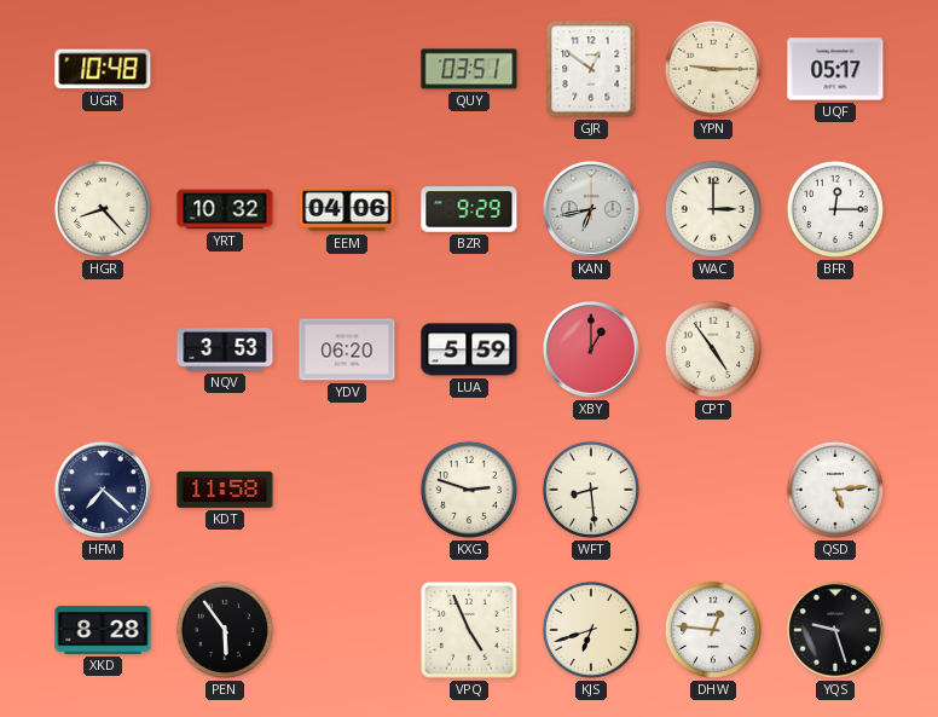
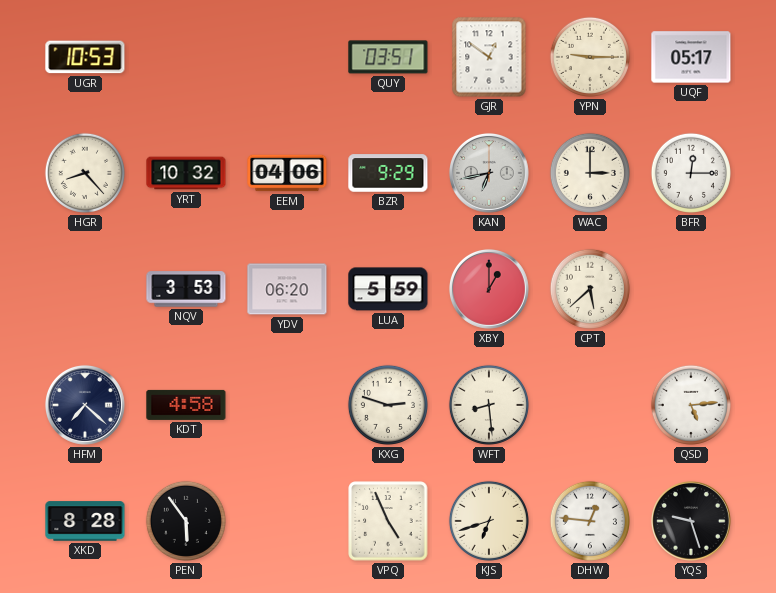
UGR: 10:48 -> 10:53
CPT: 4:54 -> 5:38
KDT: 11:58 -> 4:58
